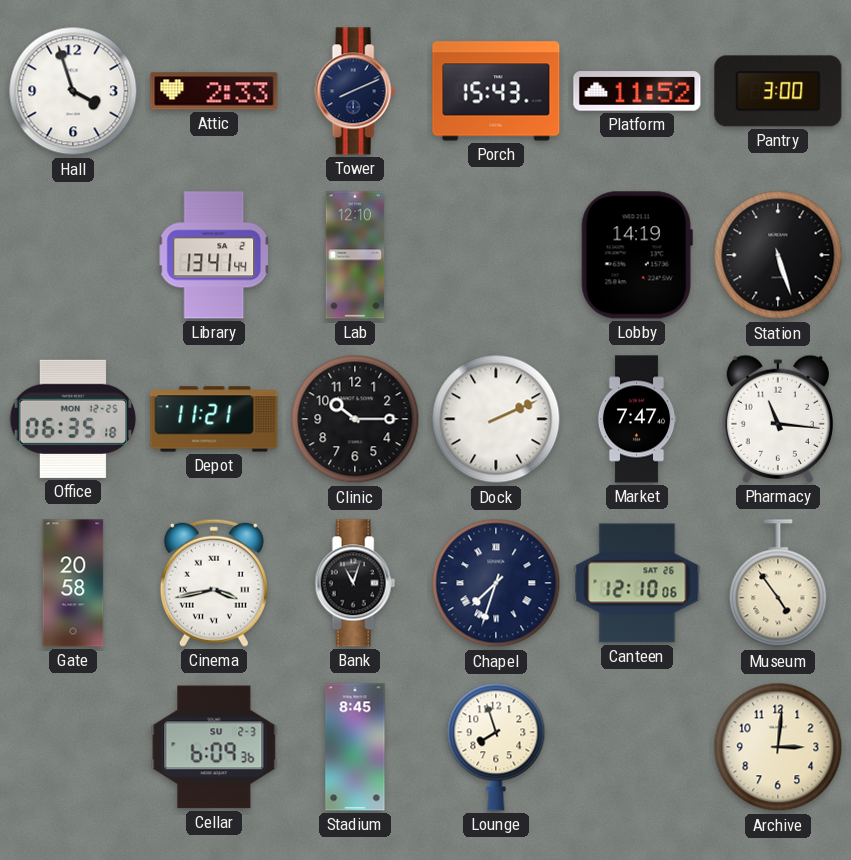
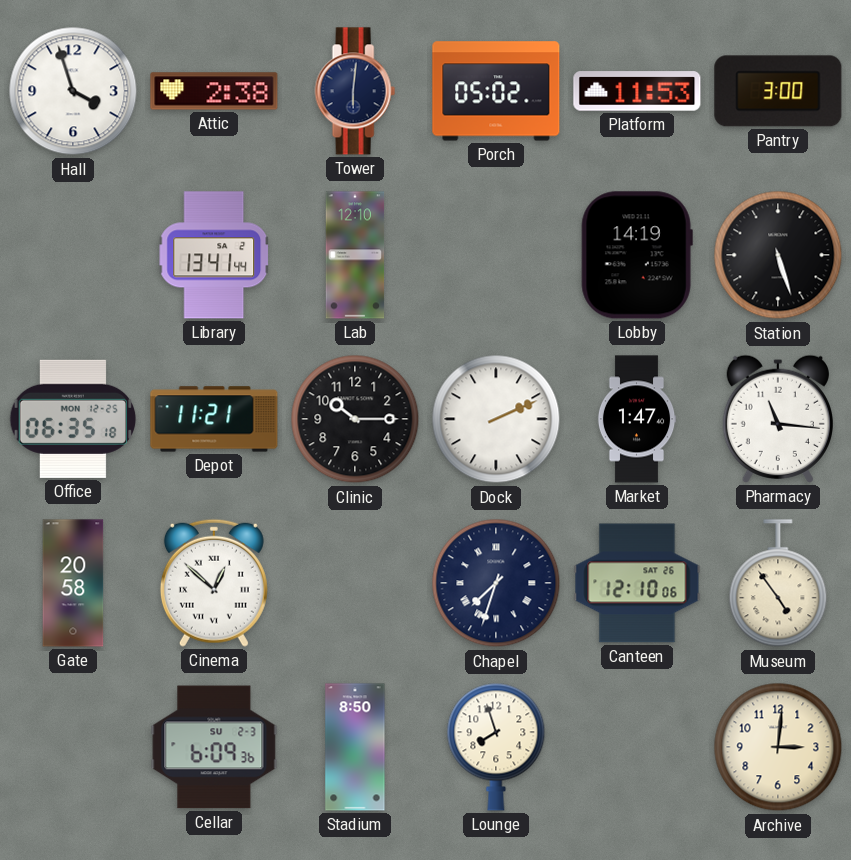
Attic: 2:33 -> 2:38
Tower: 8:11 -> 6:01
Porch: 15:43 -> 05:02
Platform: 11:52 -> 11:53
Market: 7:47 -> 1:47
Cinema: 3:43 -> 12:52
Bank: 11:03 -> none
Stadium: 8:45 -> 8:50
